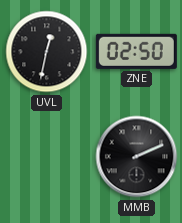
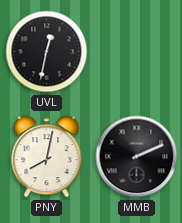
ZNE: 02:50 -> none
PNY: none -> 8:02
